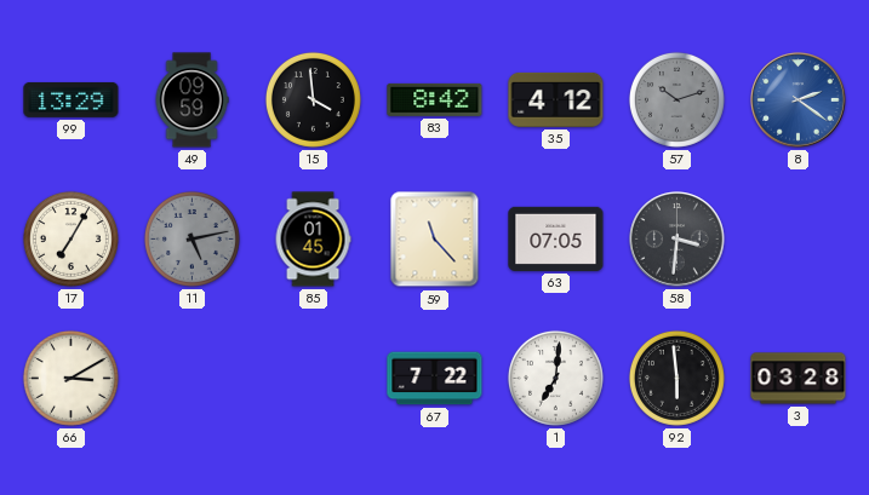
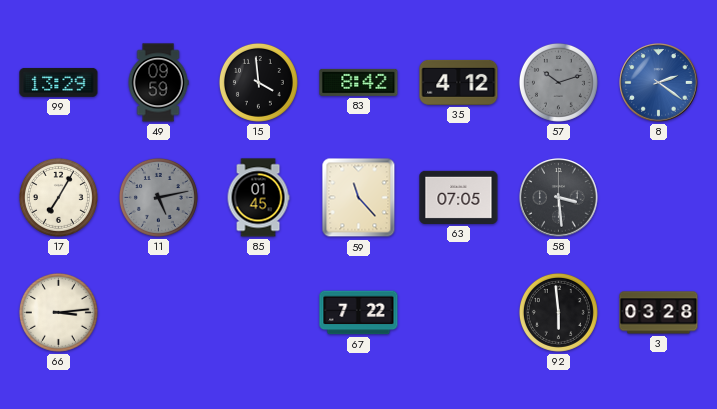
58: 3:31 -> 3:29
66: 3:10 -> 3:14
1: 7:01 -> none
